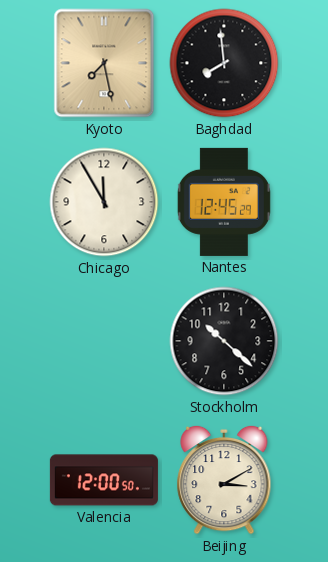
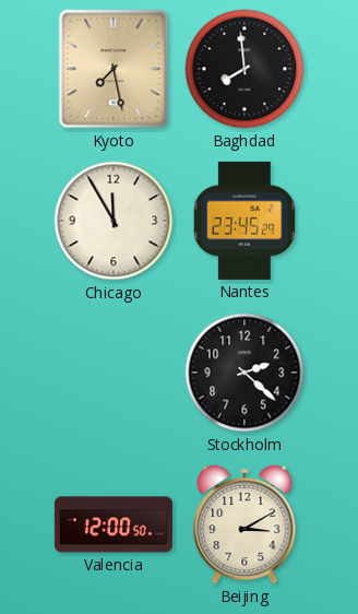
Nantes: 12:45 -> 23:45
Stockholm: 10:22 -> 2:22
